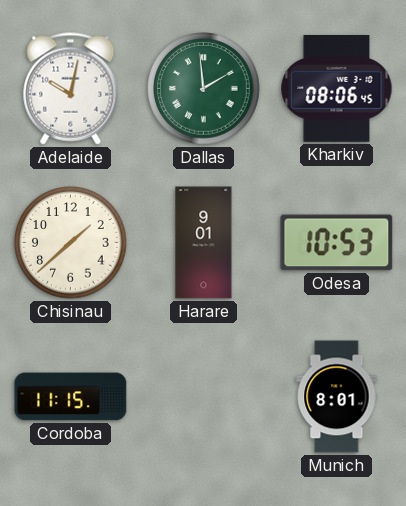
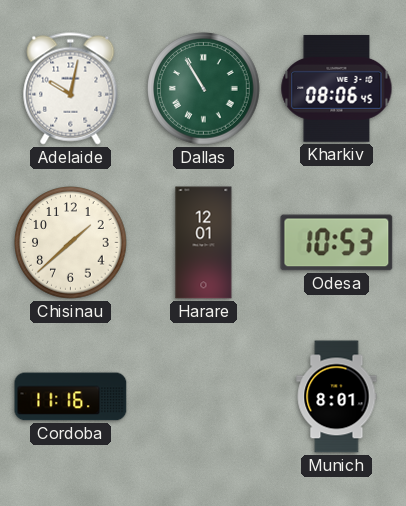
Dallas: 1:59 -> 10:55
Harare: 9:01 -> 12:01
Cordoba: 11:15 -> 11:16
